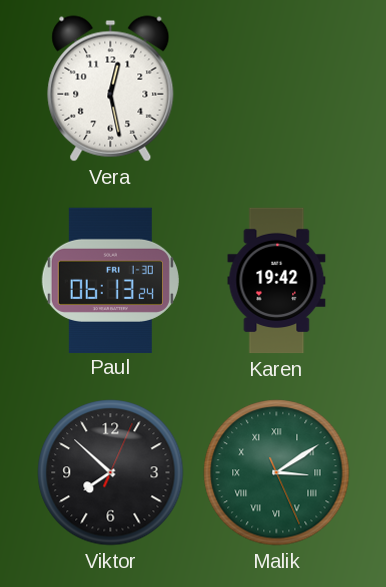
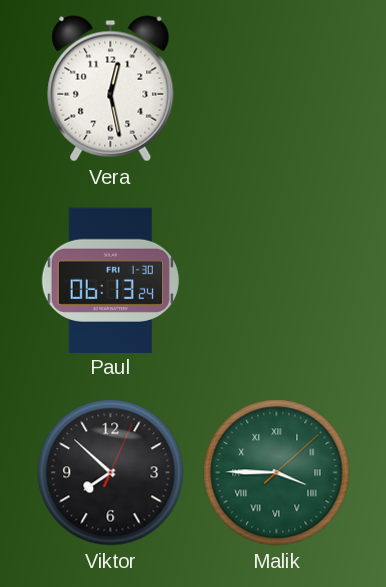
Karen: 19:42 -> none
Malik: 3:09 -> 3:45
